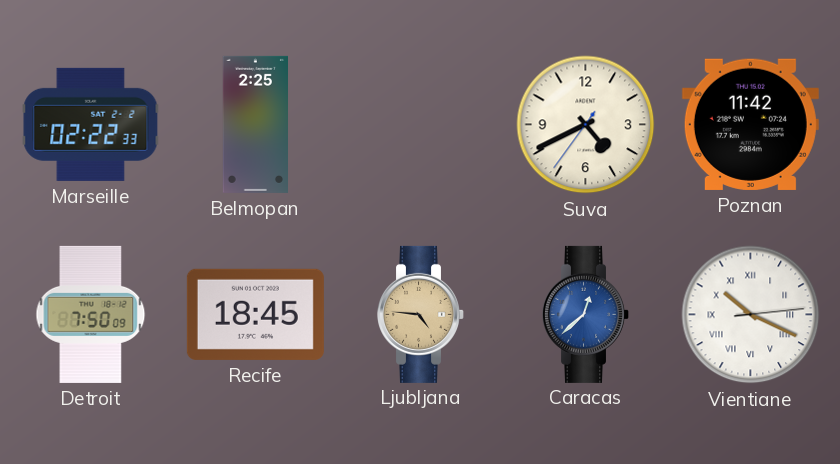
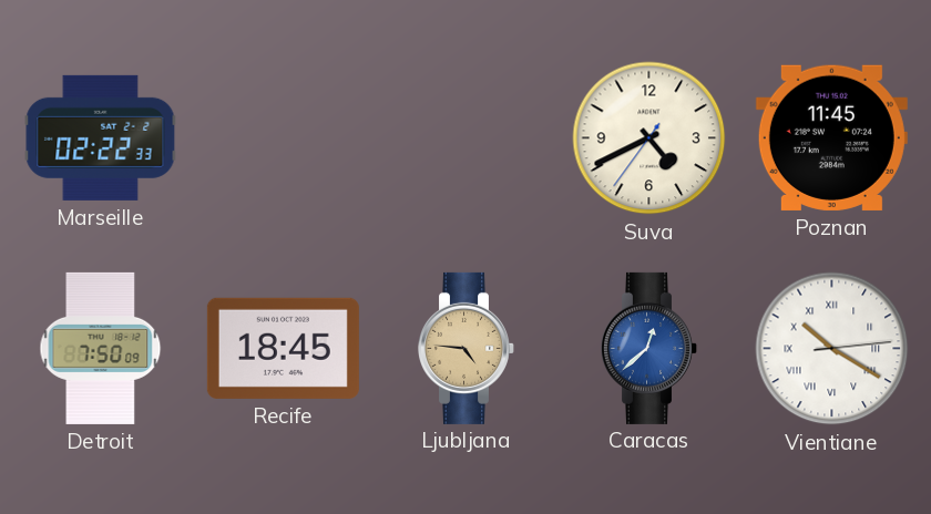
Belmopan: 2:25 -> none
Poznan: 11:42 -> 11:45
Vientiane: 10:19 -> 10:20
